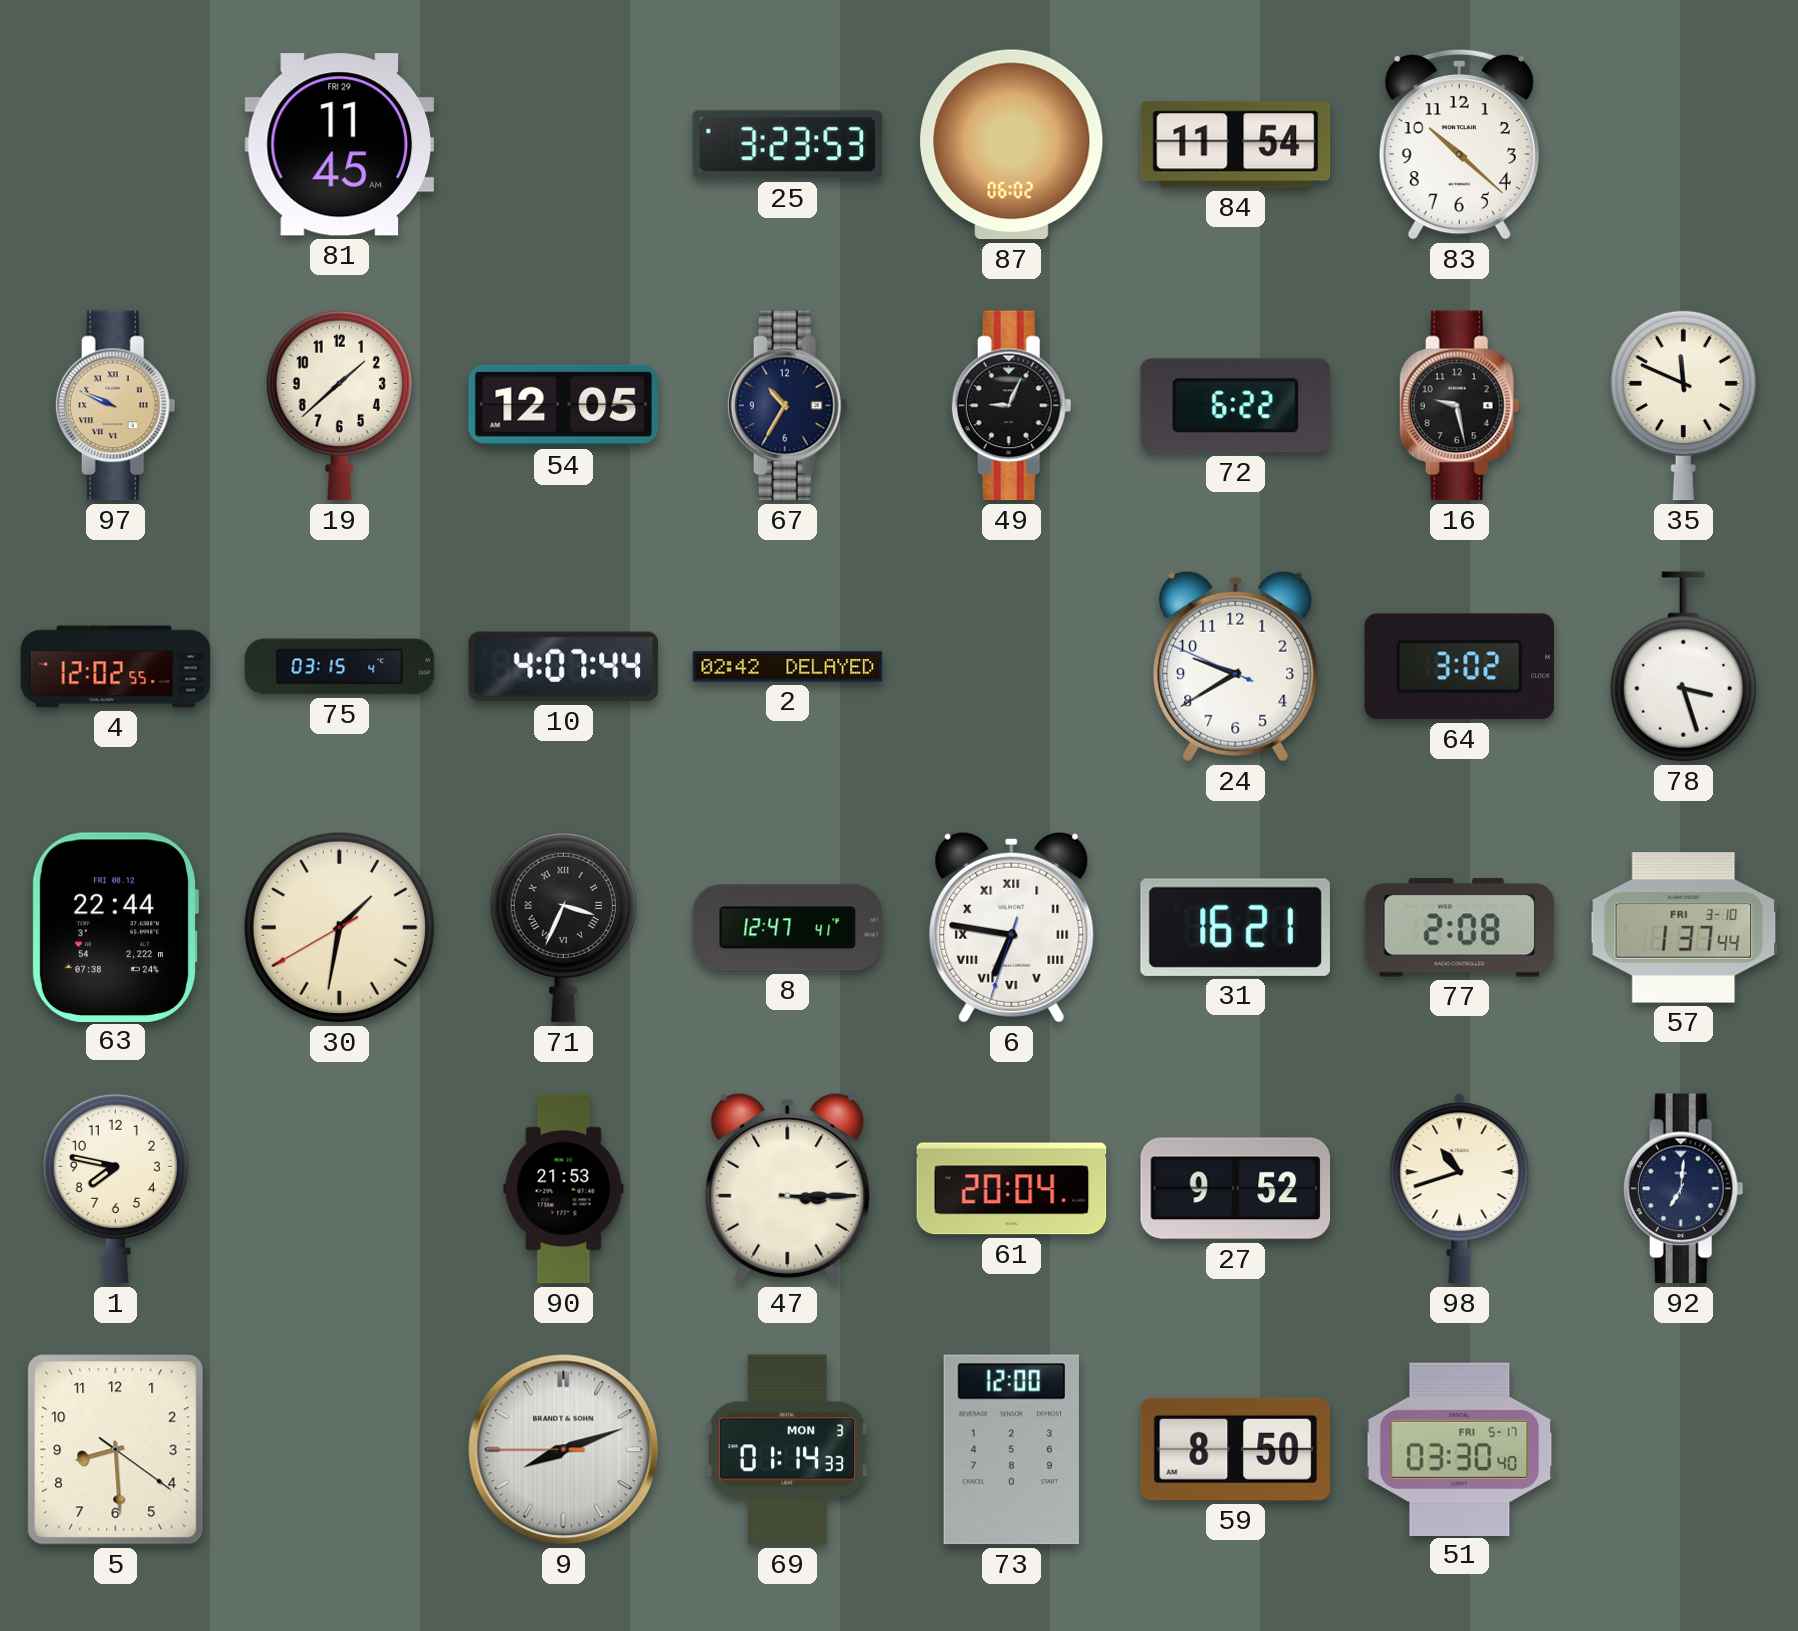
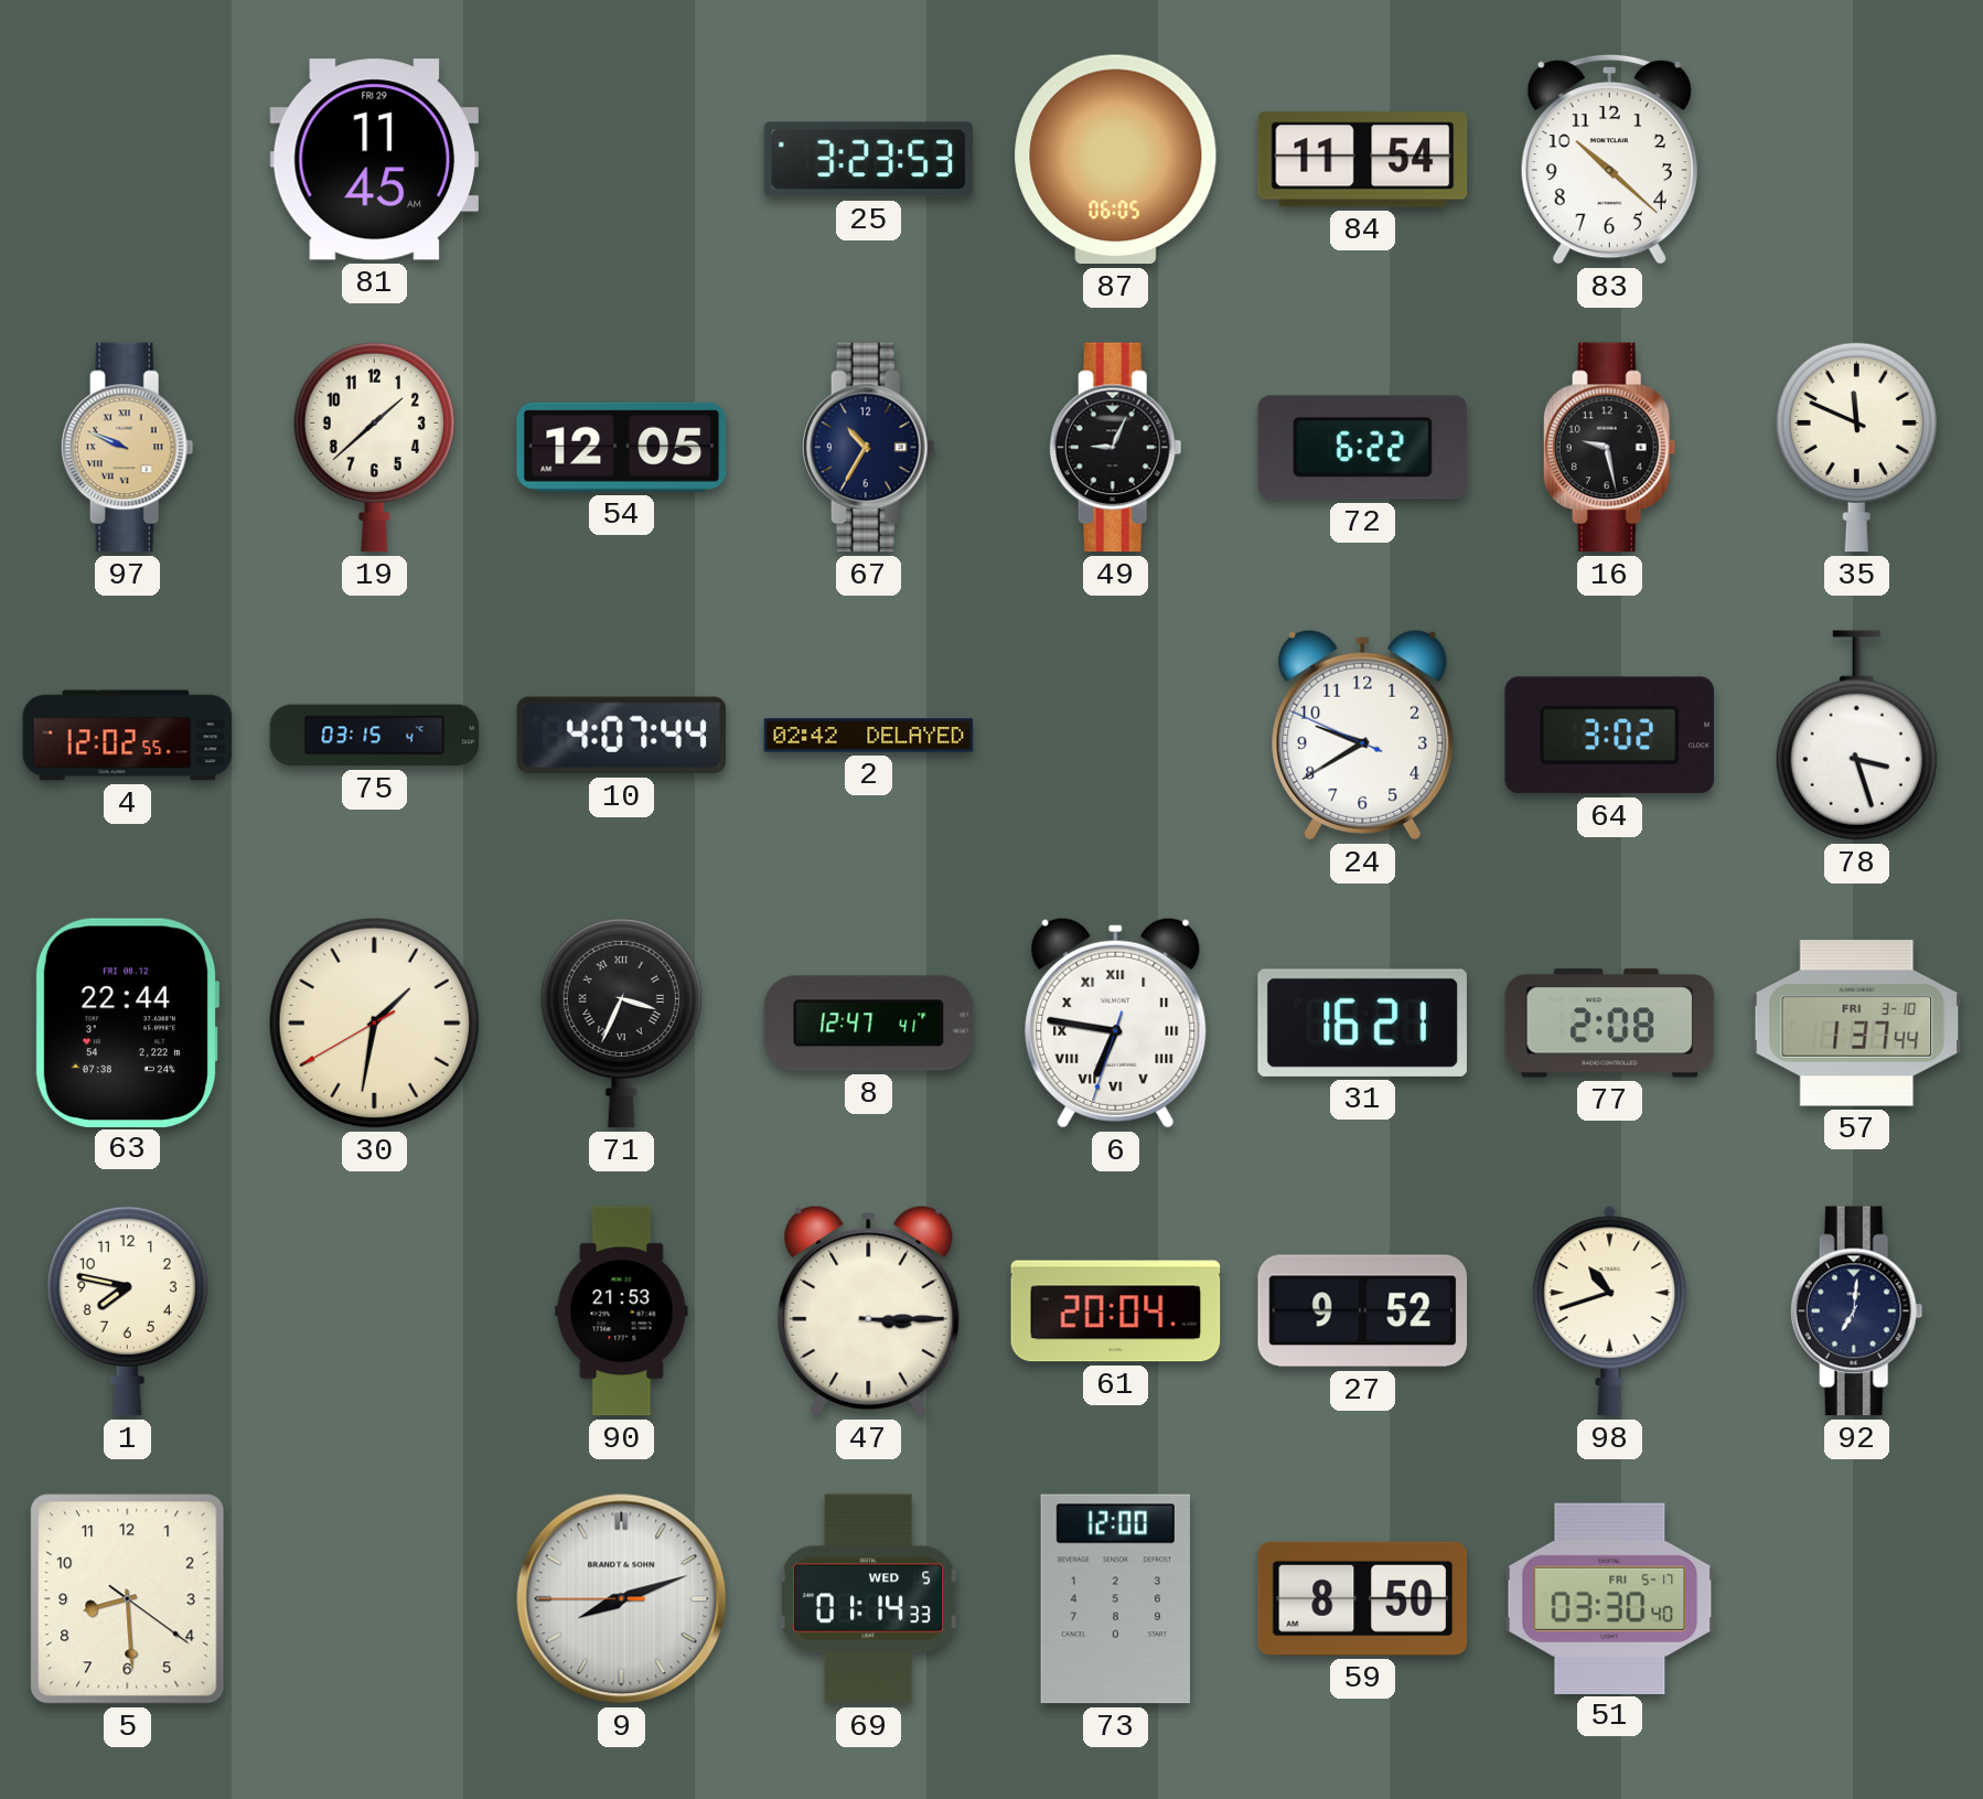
87: 06:02 -> 06:05
69 date: MON 3 -> WED 5
